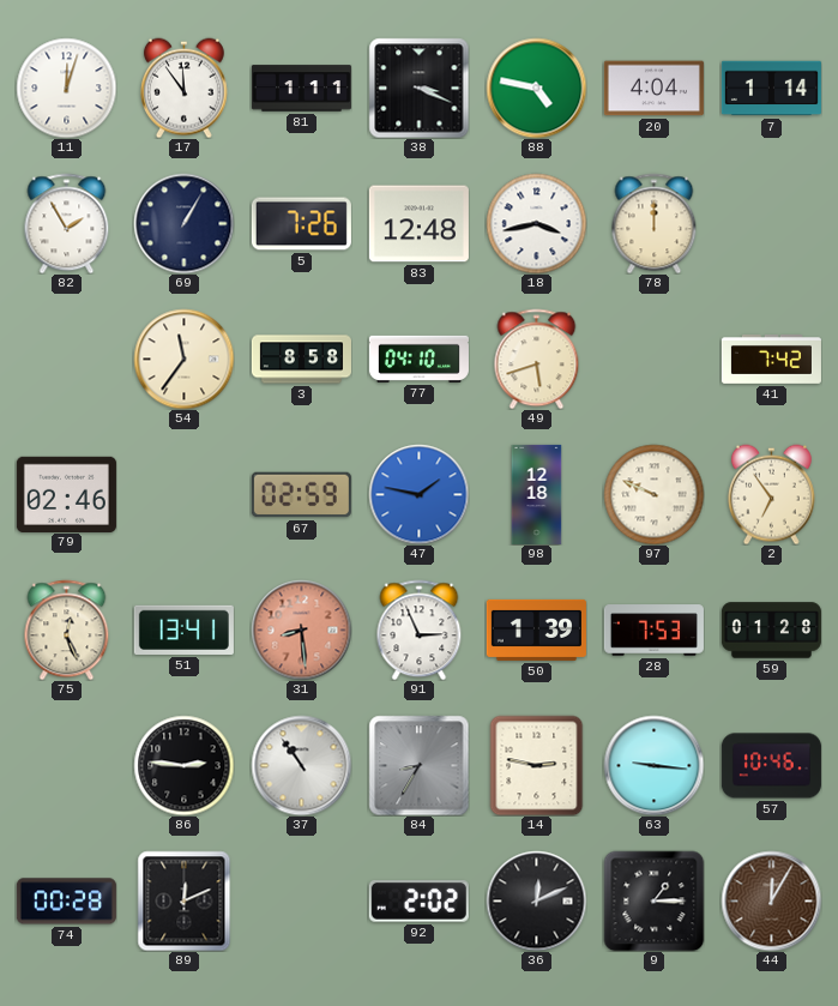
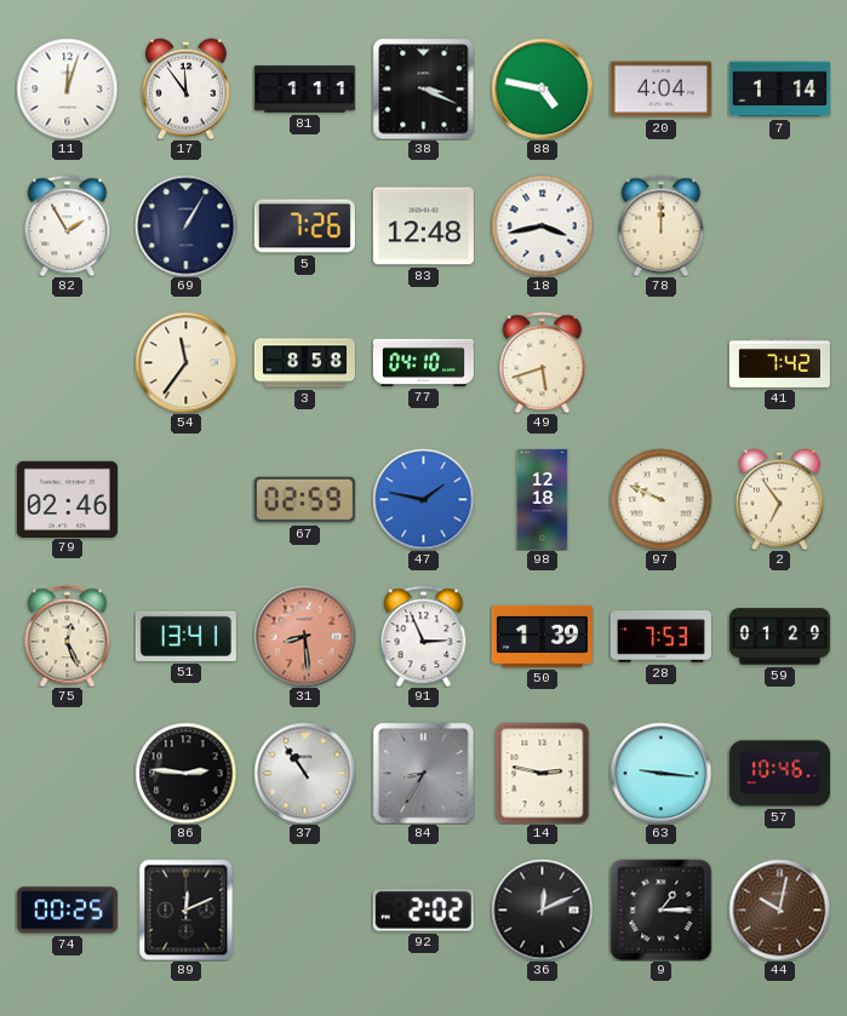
59: 01:28 -> 01:29
74: 00:28 -> 00:25
44: 12:05 -> 10:02
